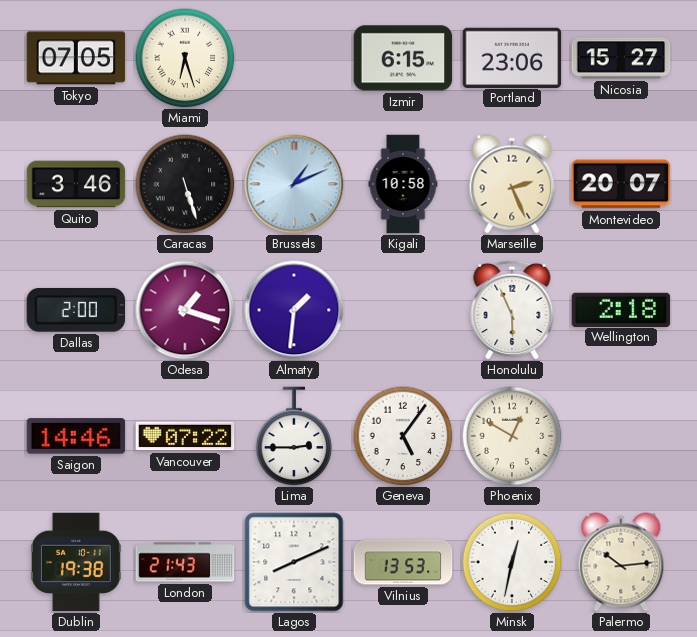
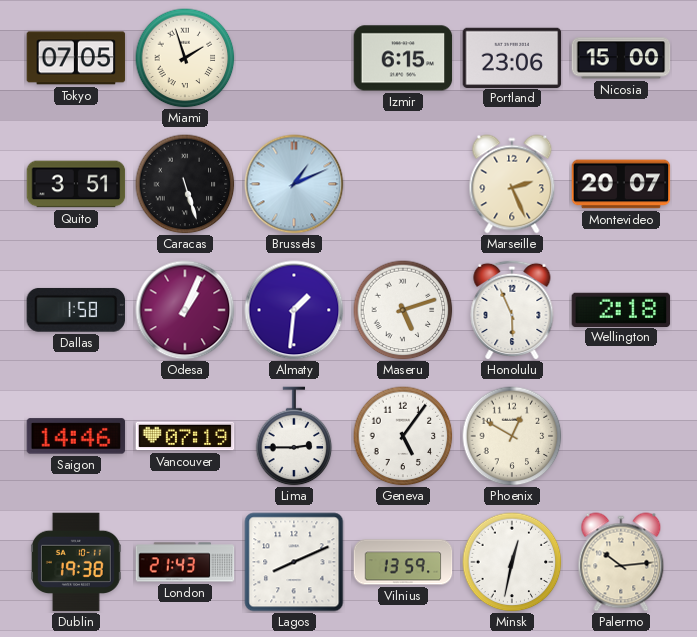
Miami: 6:27 -> 1:57
Nicosia: 15:27 -> 15:00
Quito: 3:46 -> 3:51
Kigali: 10:58 -> none
Dallas: 2:00 -> 1:58
Odesa: 1:18 -> 1:04
Maseru: none -> 5:12
Vancouver: 07:22 -> 07:19
Vilnius: 13:53 -> 13:59
